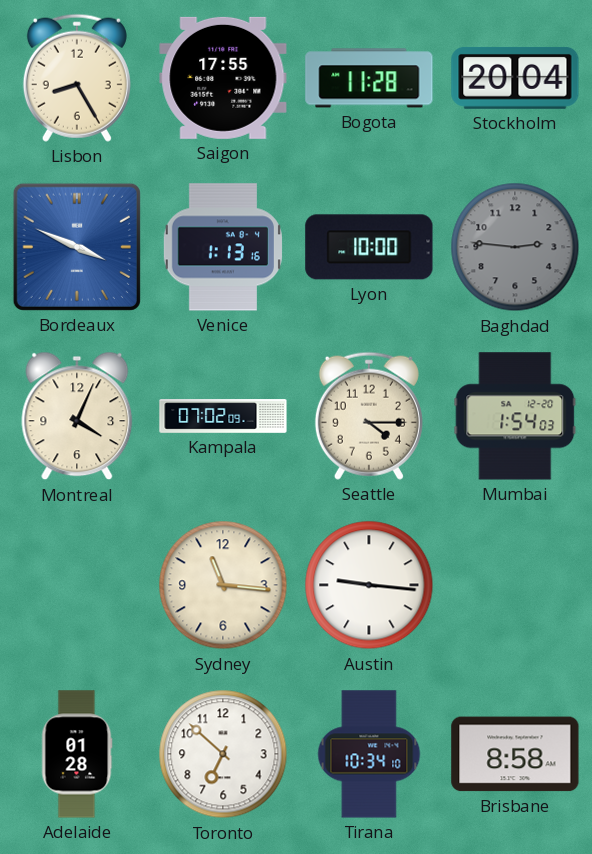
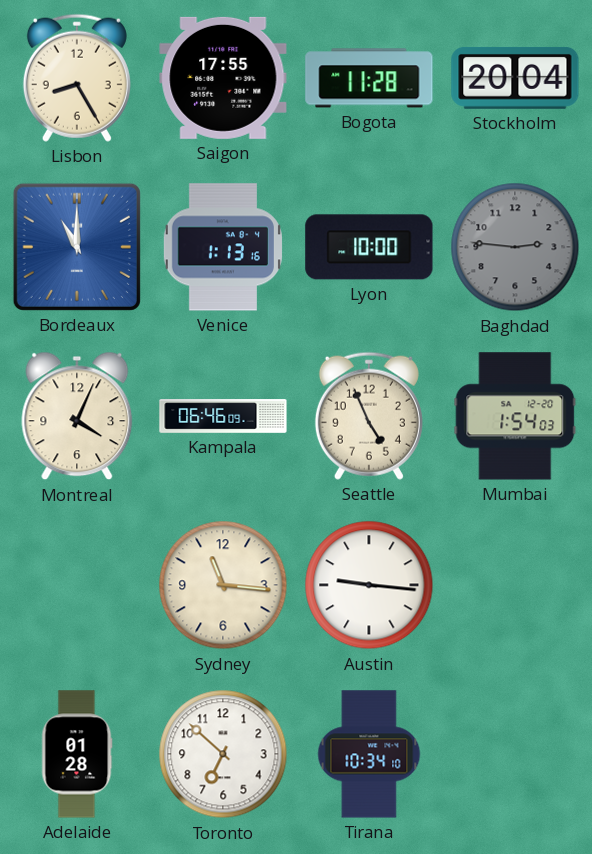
Bordeaux: 3:49 -> 11:00
Kampala: 07:02 -> 06:46
Seattle: 4:15 -> 4:56
Brisbane: 8:58 -> none
